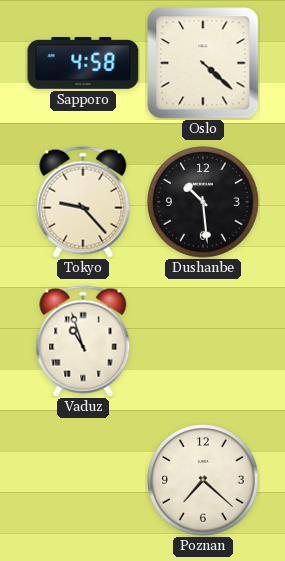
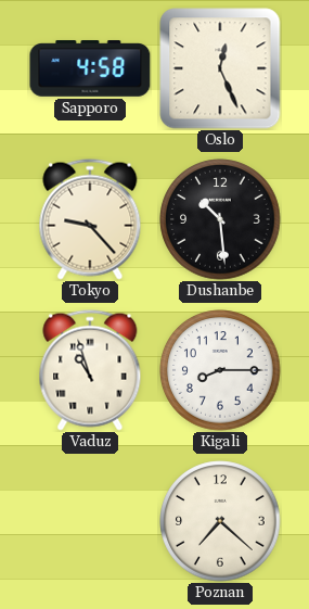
Oslo: 4:22 -> 12:26
Kigali: none -> 8:15
